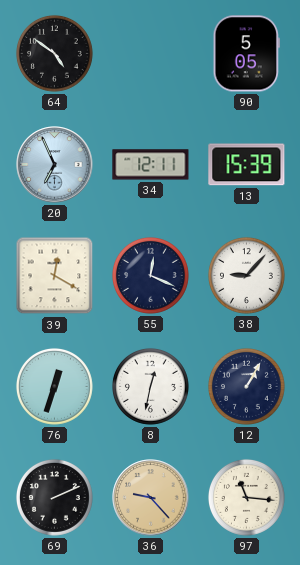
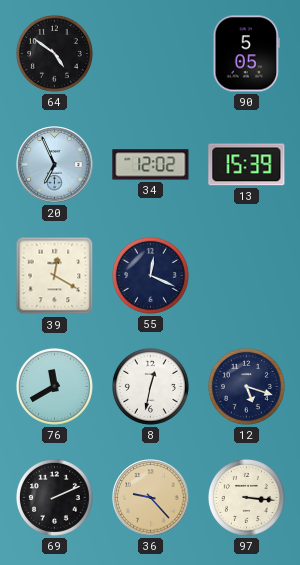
34: 12:11 -> 12:02
38: 9:07 -> none
76: 12:33 -> 11:40
12: 1:05 -> 5:18
97: 11:16 -> 3:16
